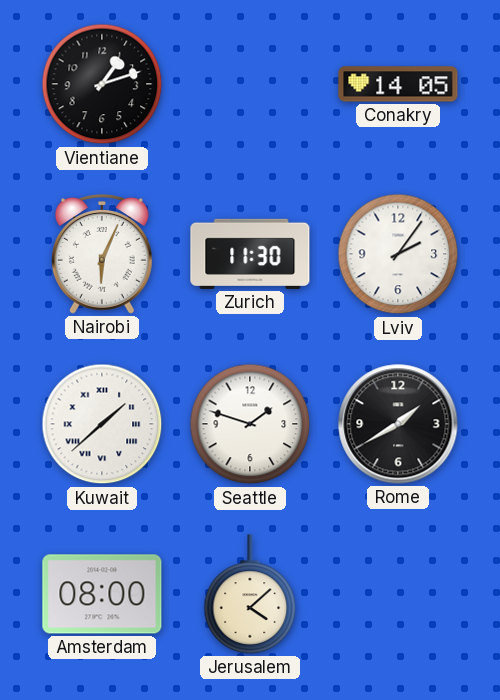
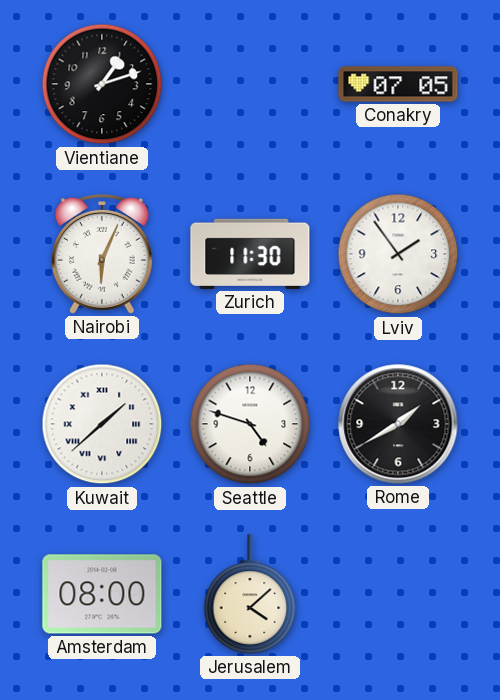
Conakry: 14:05 -> 07:05
Lviv: 2:06 -> 1:54
Seattle: 1:48 -> 4:48
